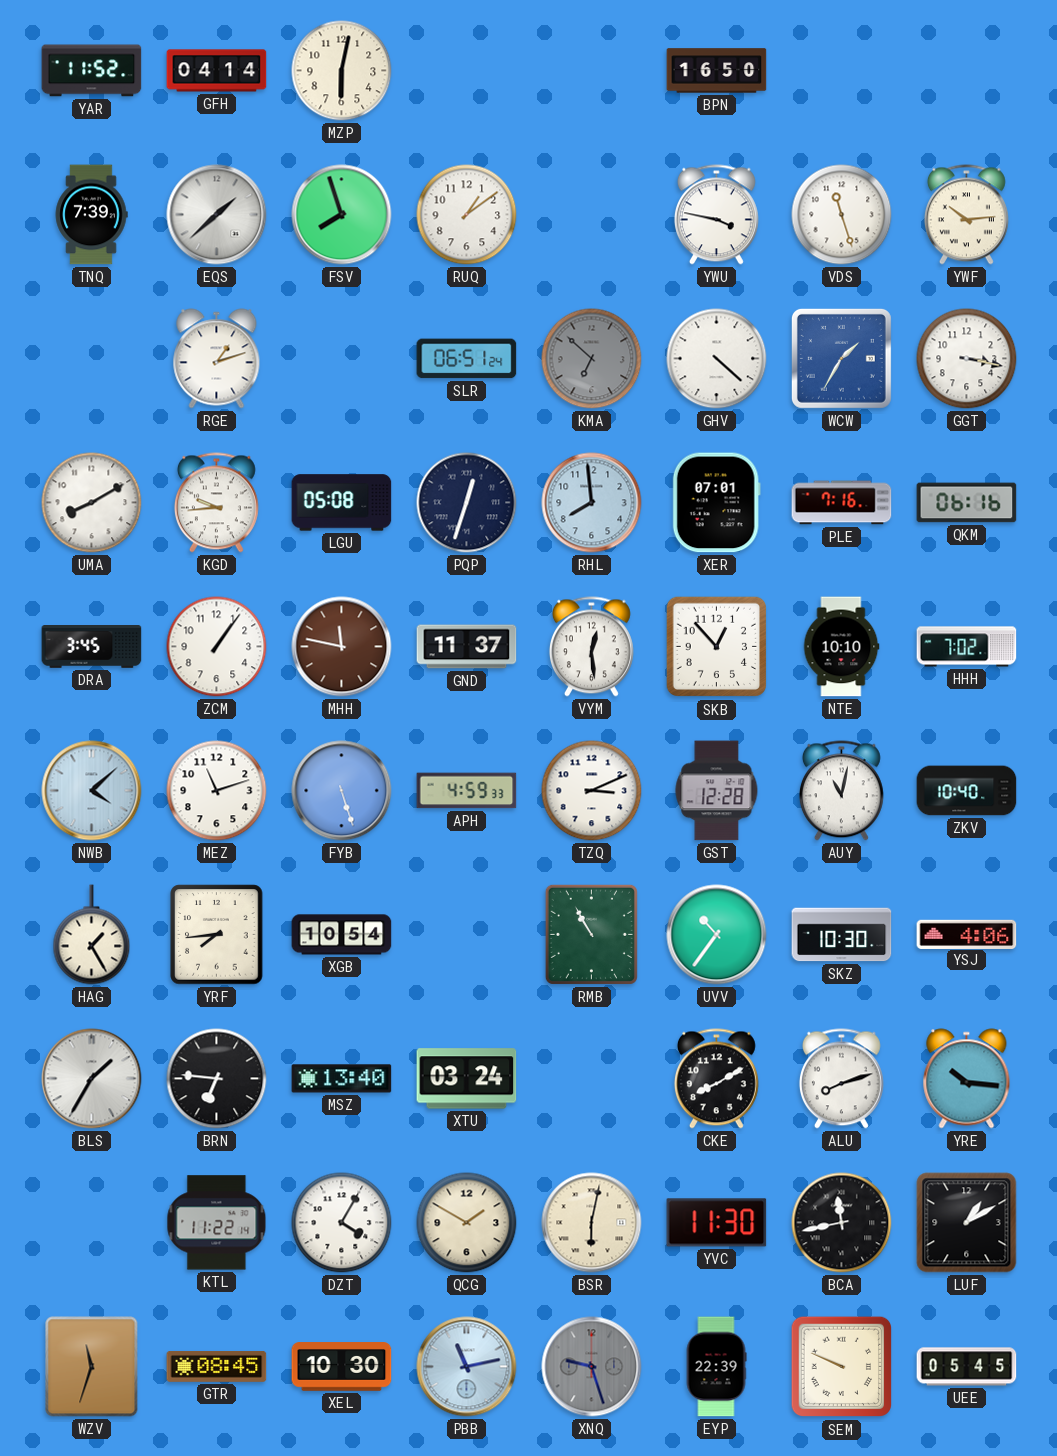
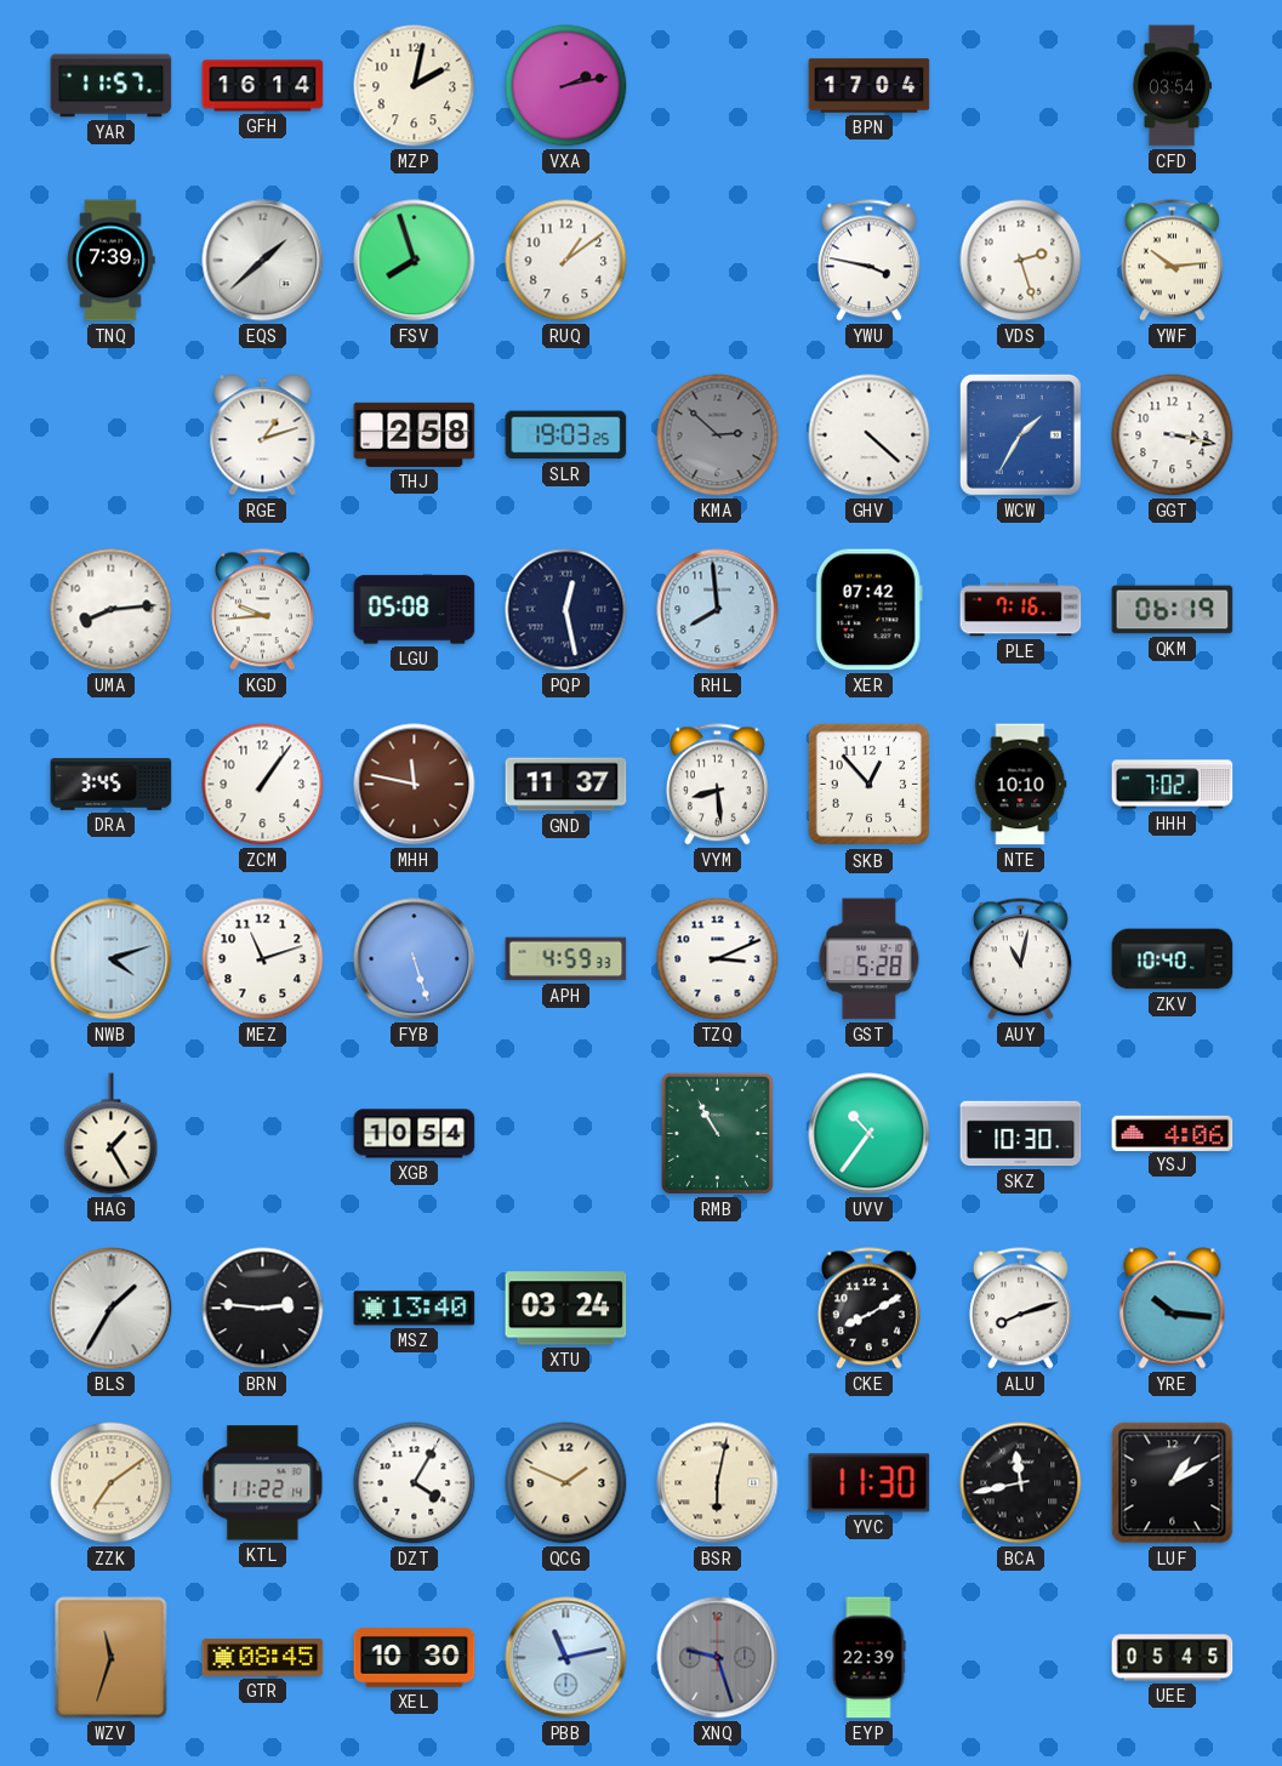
YAR: 11:52 -> 11:57
GFH: 04:14 -> 16:14
MZP: 6:02 -> 2:02
VXA: none -> 2:13
BPN: 16:50 -> 17:04
CFD: none -> 03:54
VDS: 11:27 -> 2:27
THJ: none -> 2:58
SLR: 06:51 -> 19:03
KMA: 6:52 -> 2:52
UMA: 8:10 -> 8:14
PQP: 12:33 -> 12:28
XER: 07:01 -> 07:42
QKM: 06:16 -> 06:19
VYM: 12:29 -> 8:29
NWB: 4:08 -> 4:12
GST: 12:28 -> 5:28
YRF: 7:44 -> none
BRN: 6:46 -> 2:46
ZZK: none -> 7:09
QCG: 1:50 -> 1:49
SEM: 9:49 -> none
